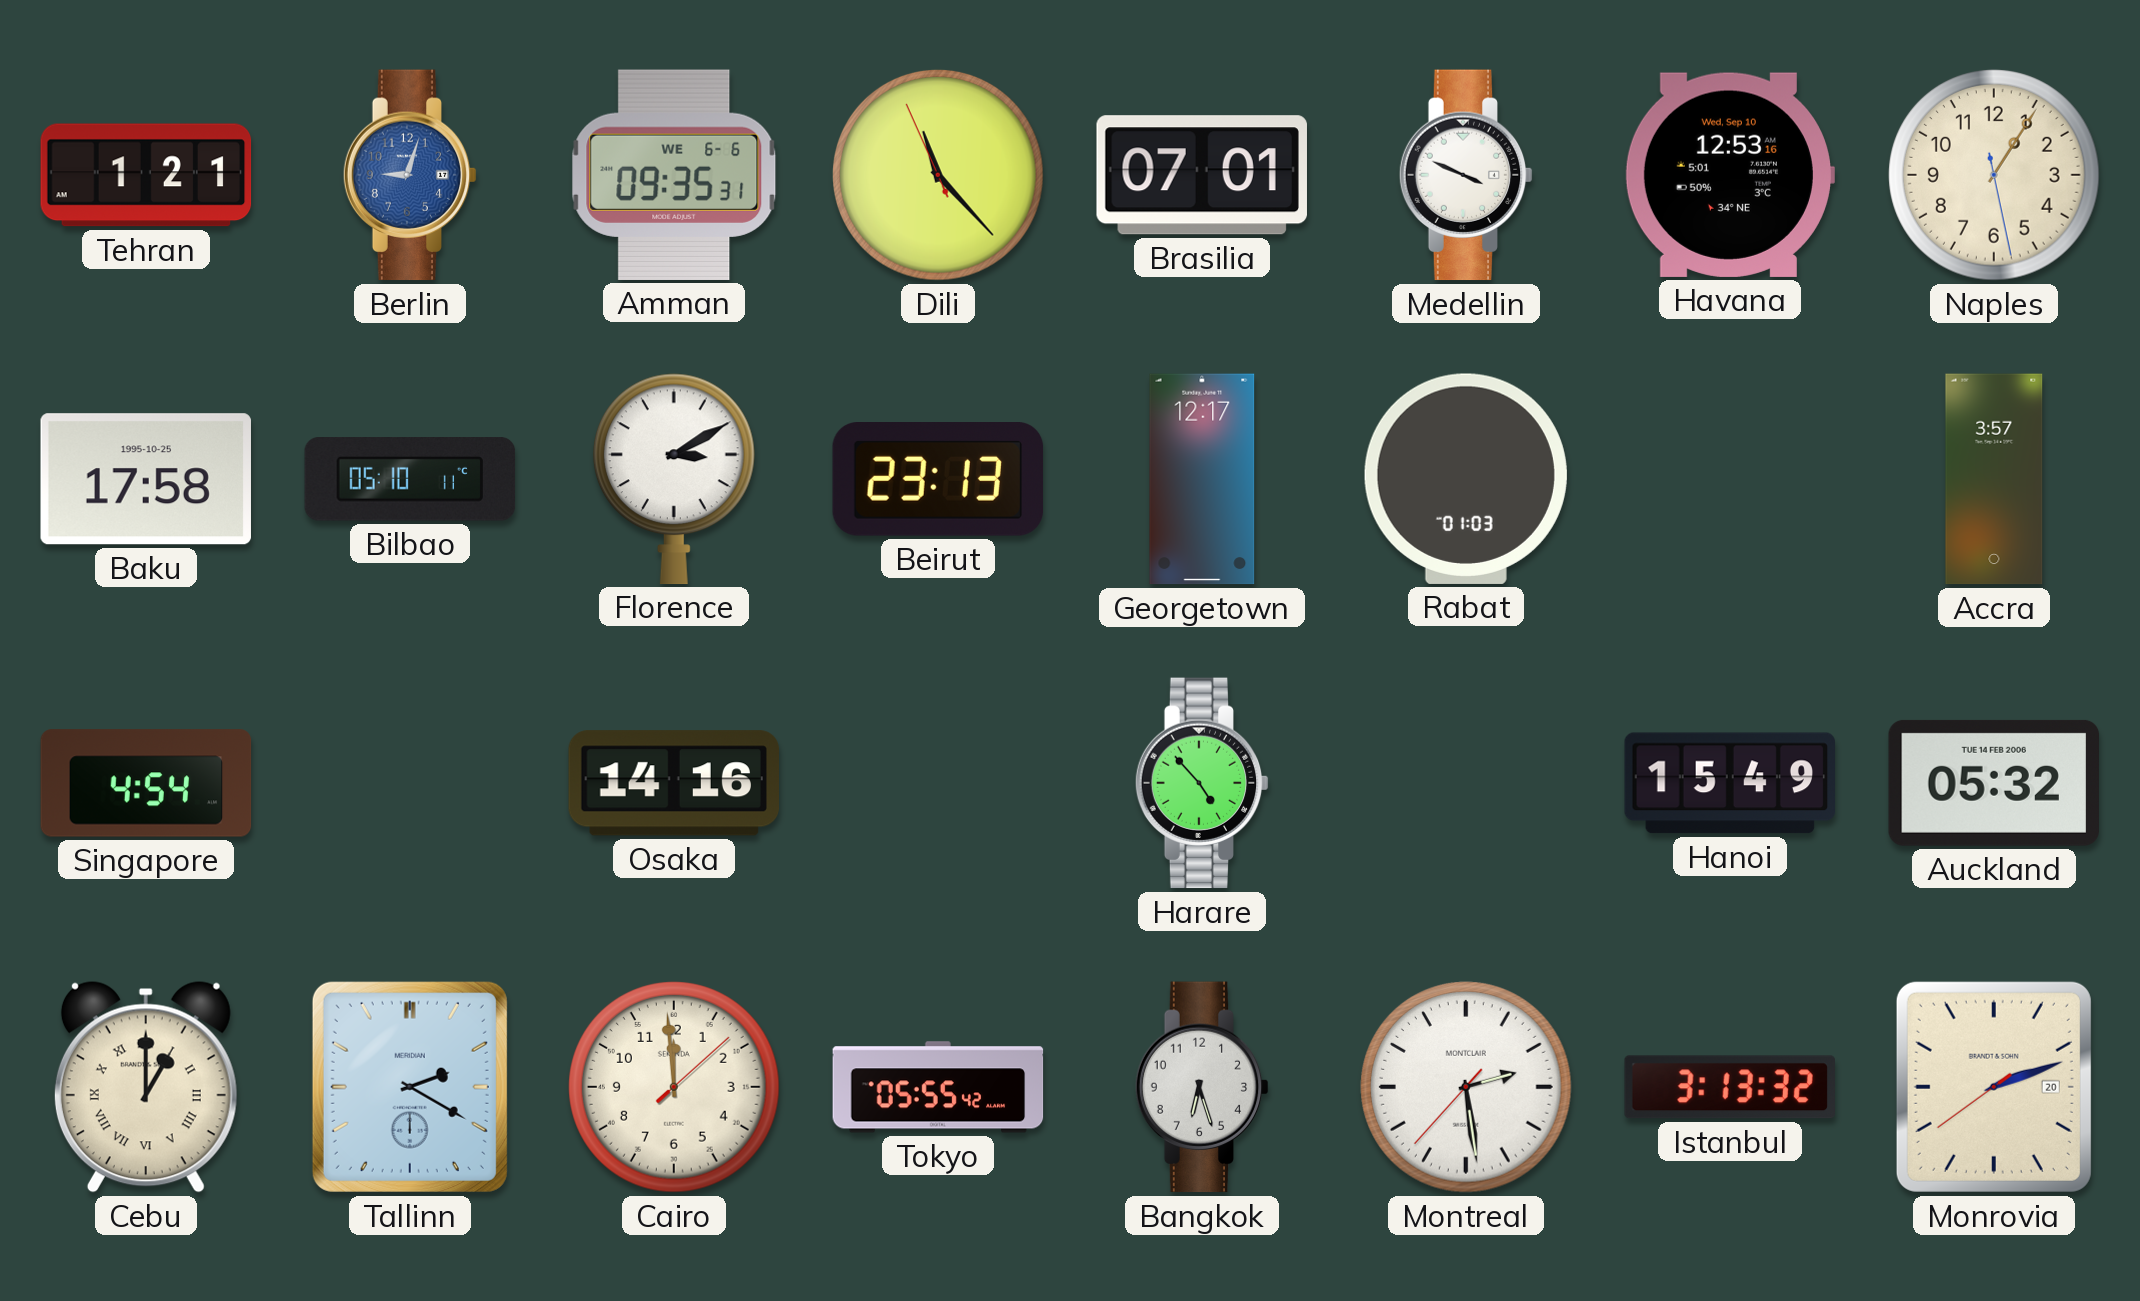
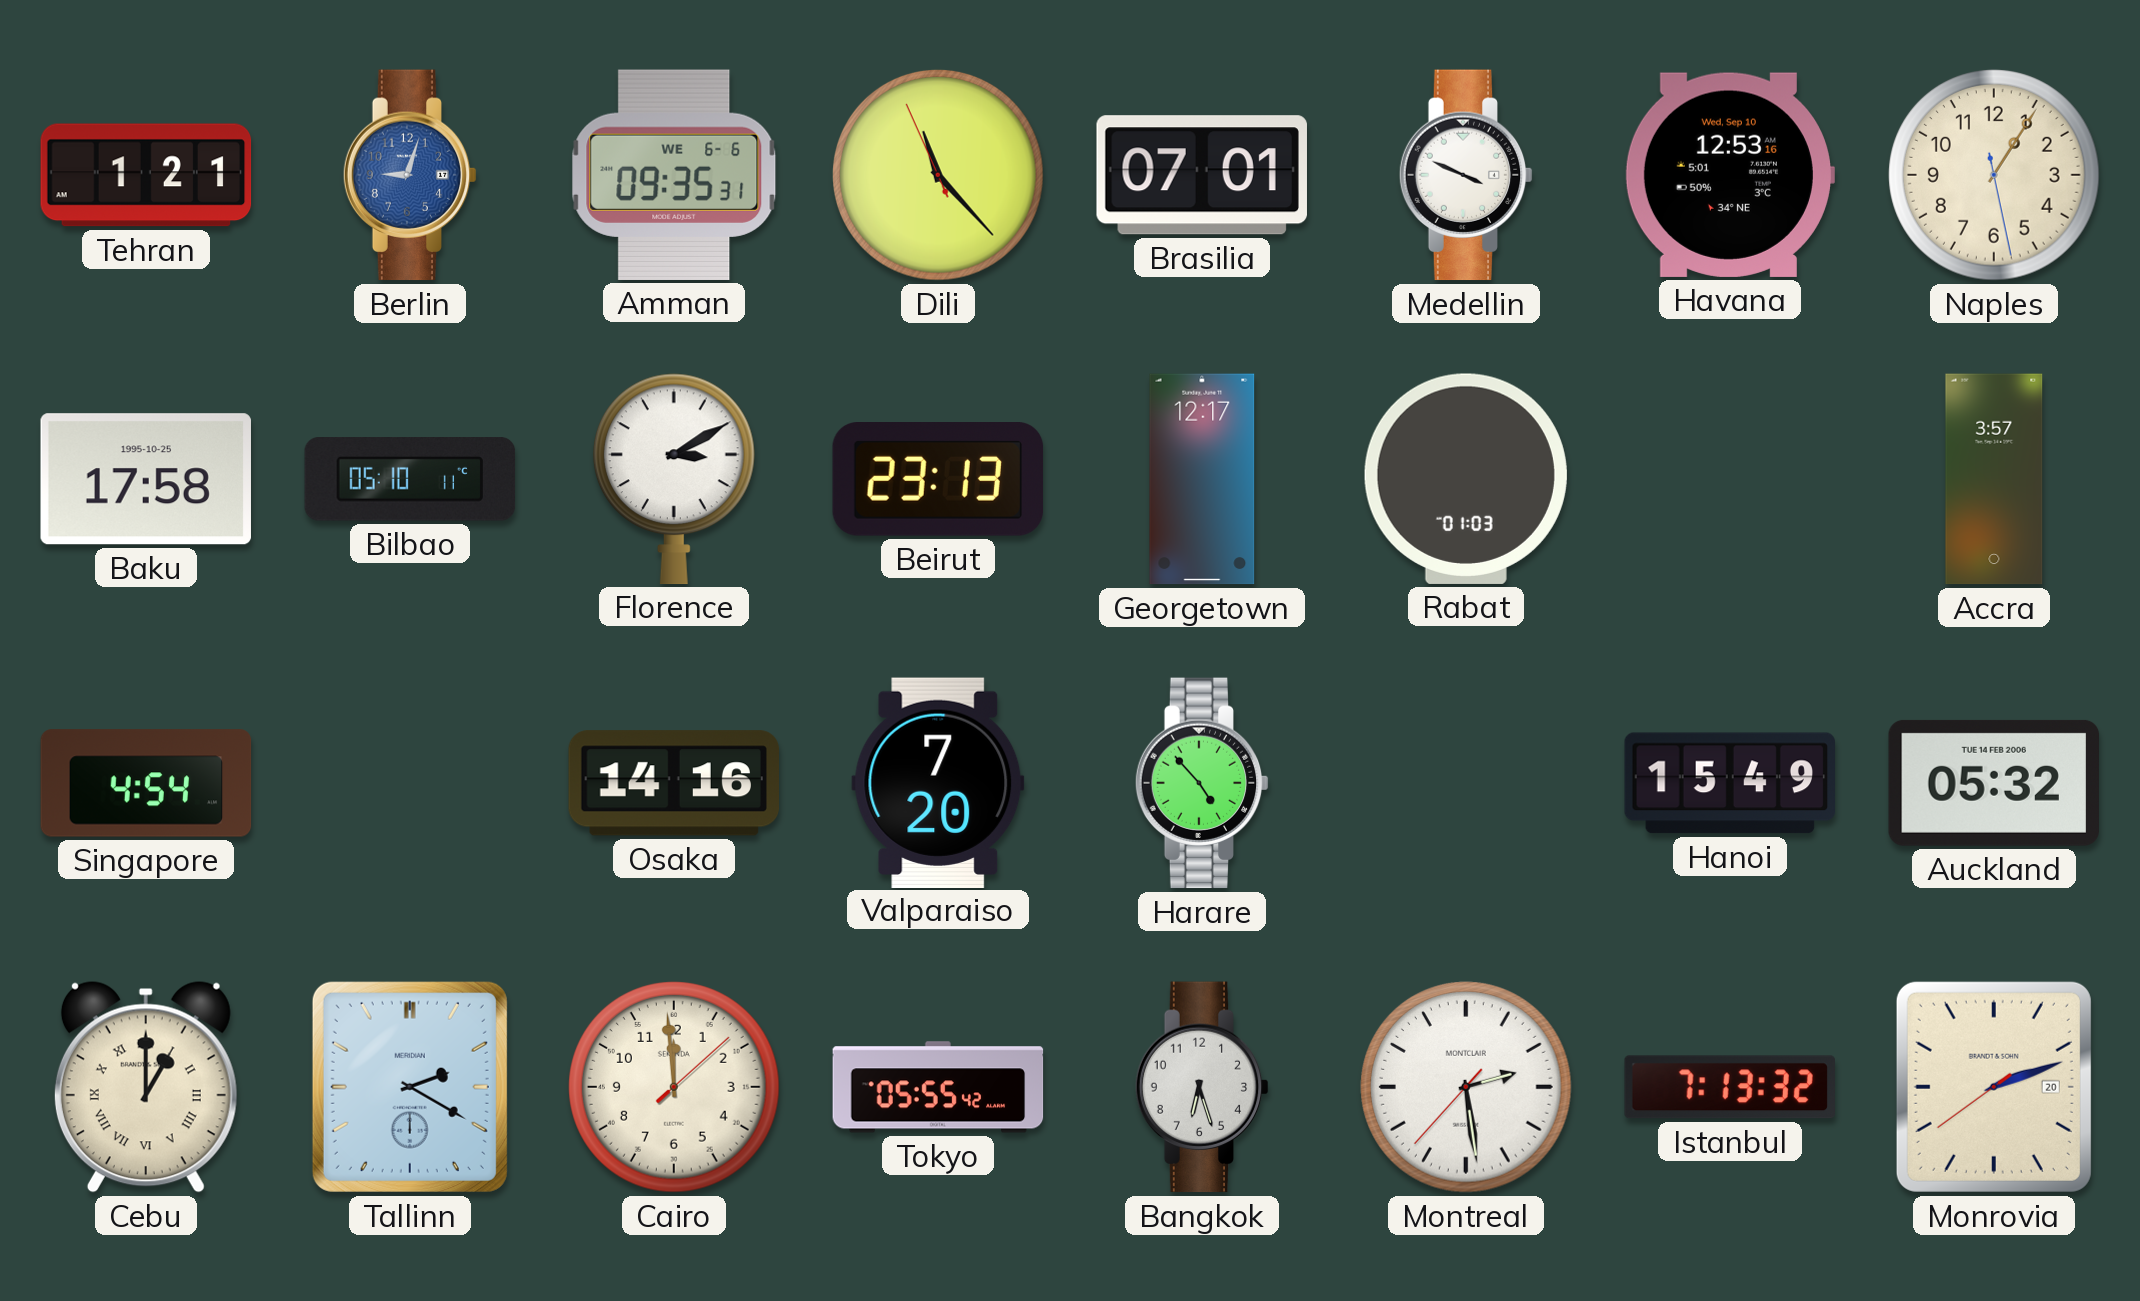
Valparaiso: none -> 7:20
Istanbul: 3:13 -> 7:13
